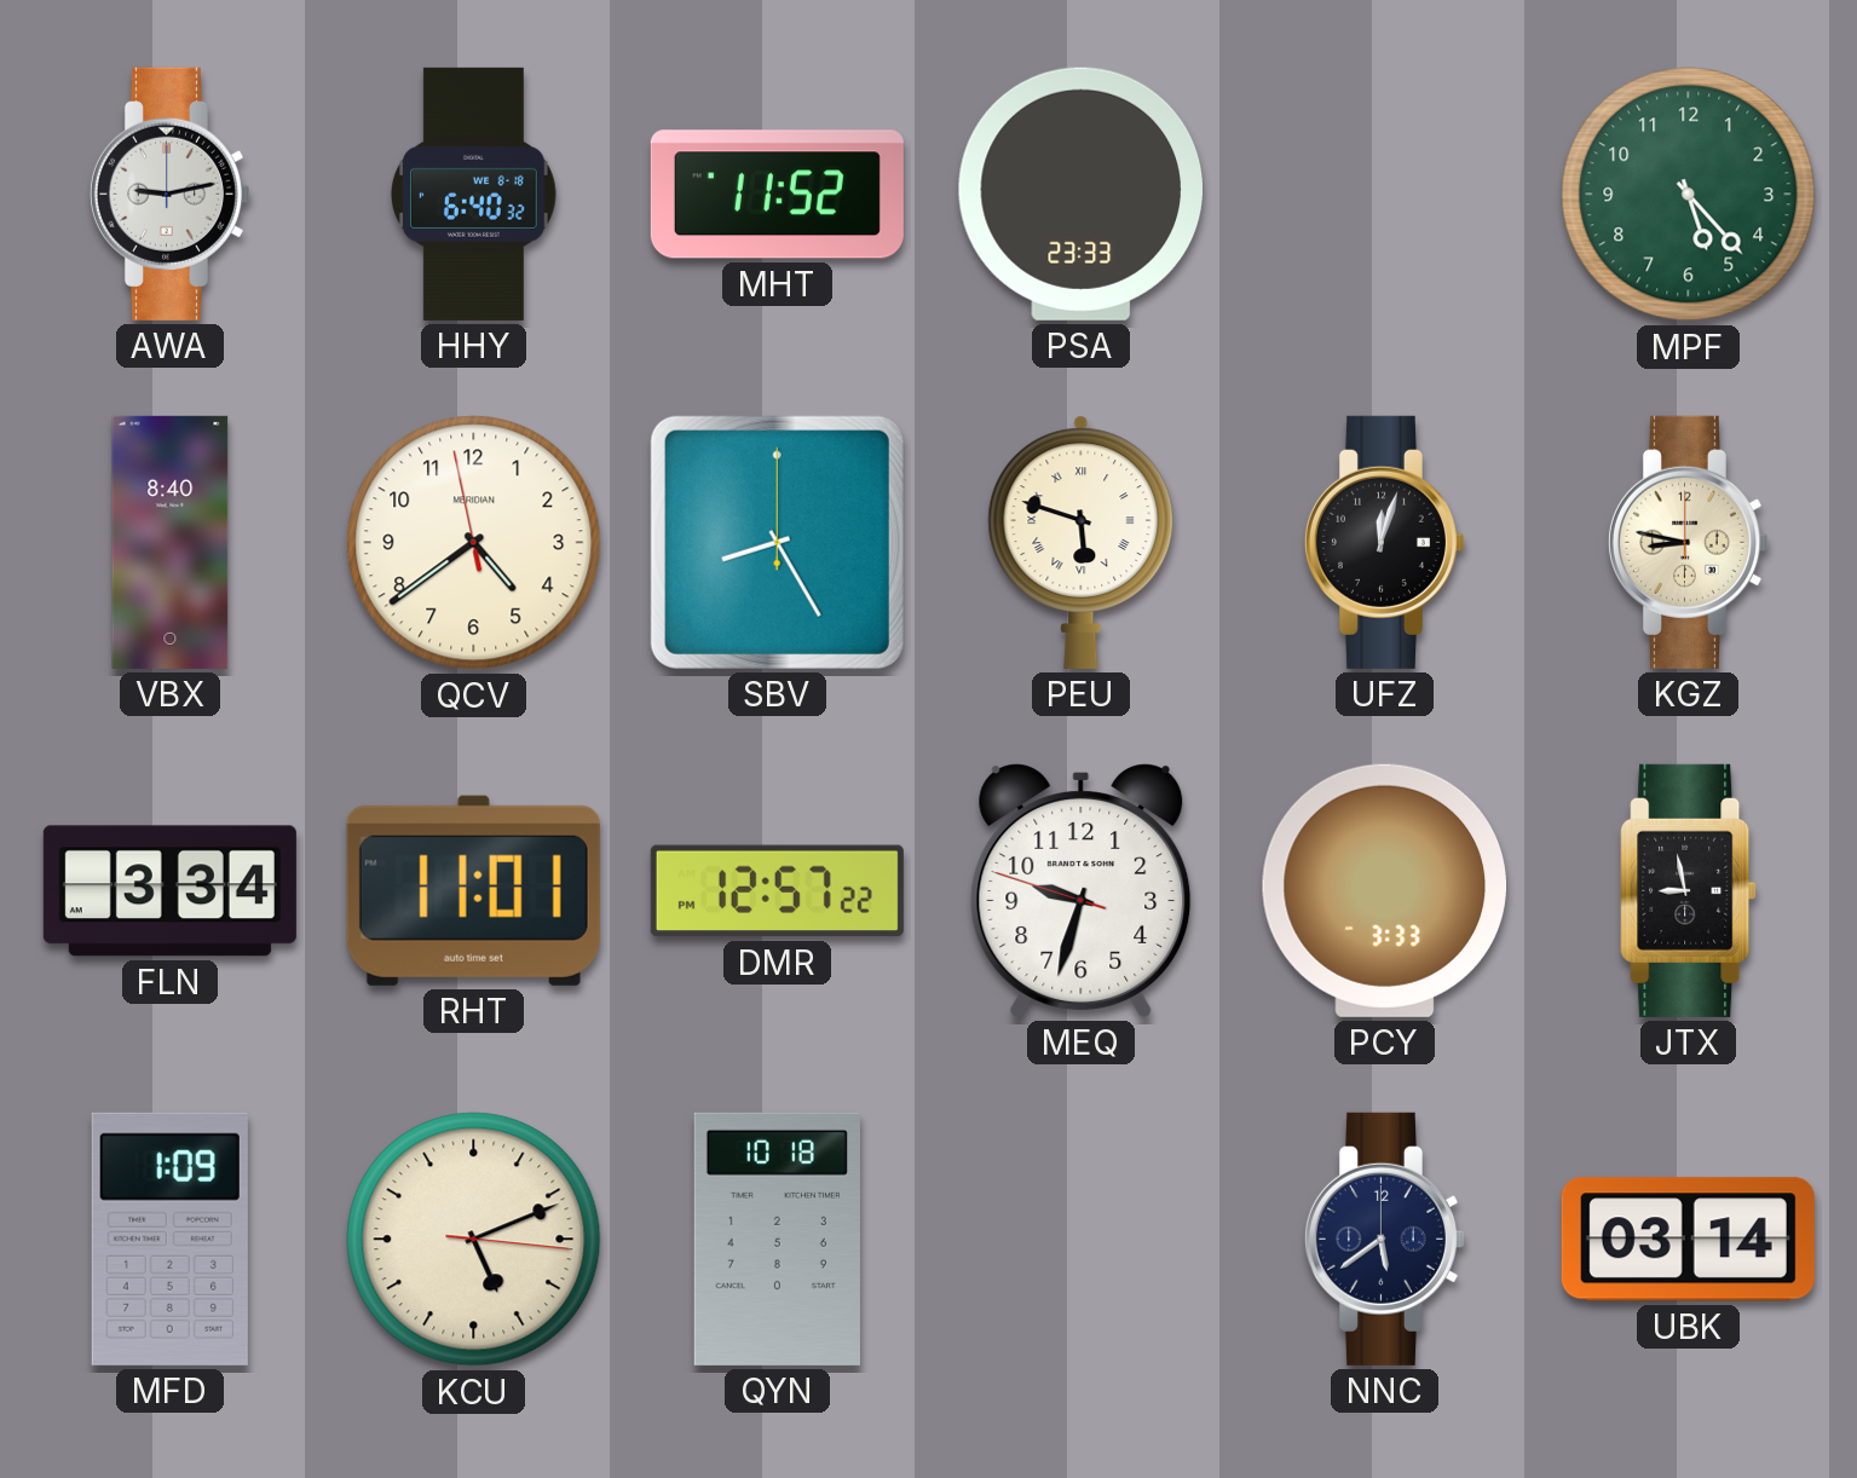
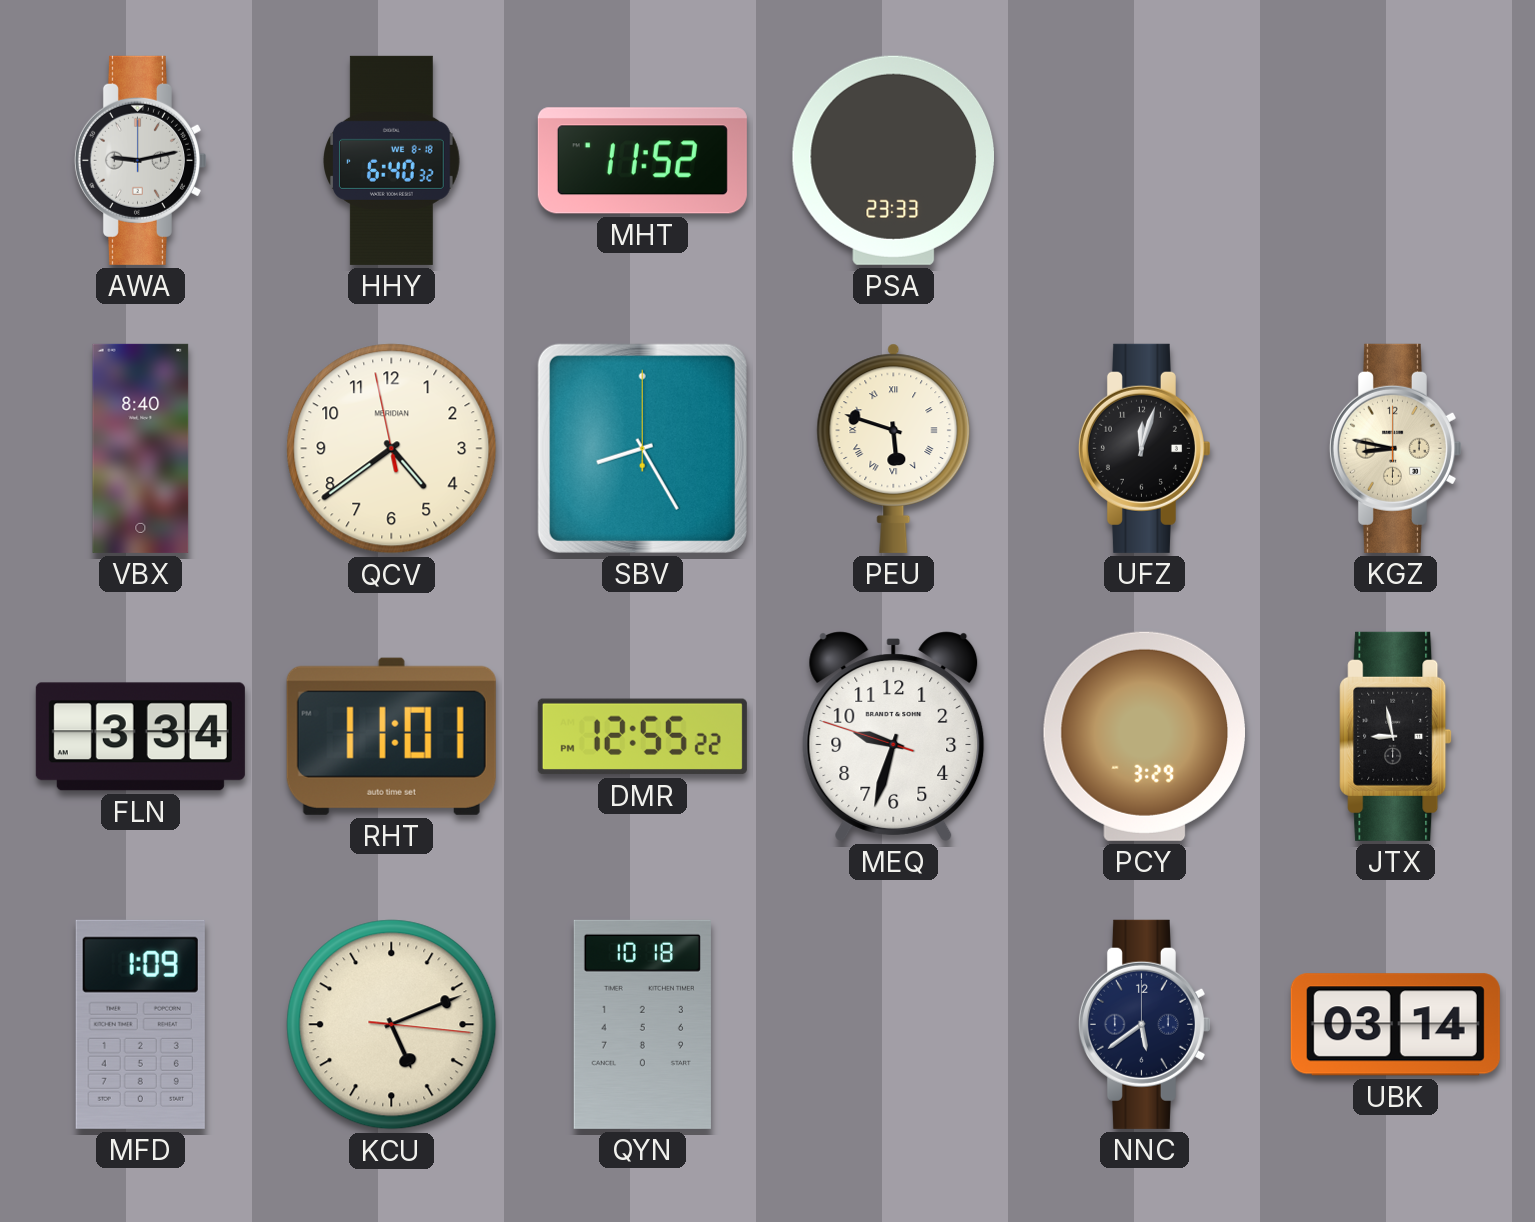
MPF: 5:23 -> none
DMR: 12:57 -> 12:55
PCY: 3:33 -> 3:29
